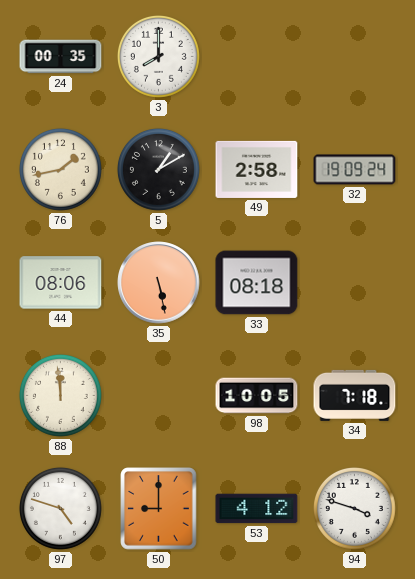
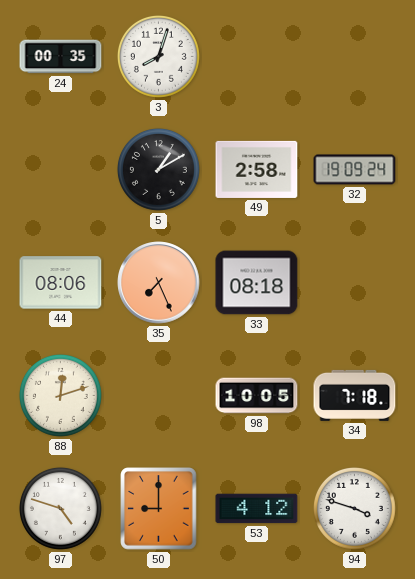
3: 8:00 -> 8:03
76: 1:43 -> none
35: 5:28 -> 7:26
88: 11:59 -> 12:12
